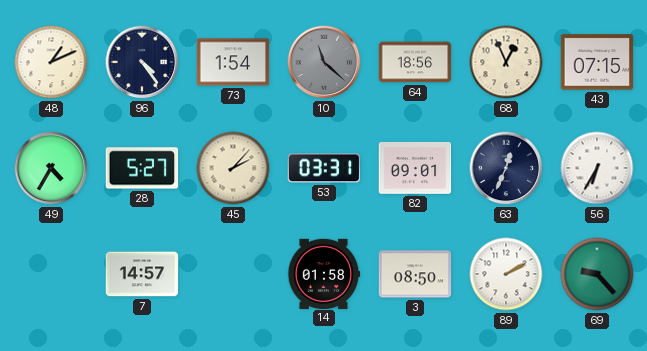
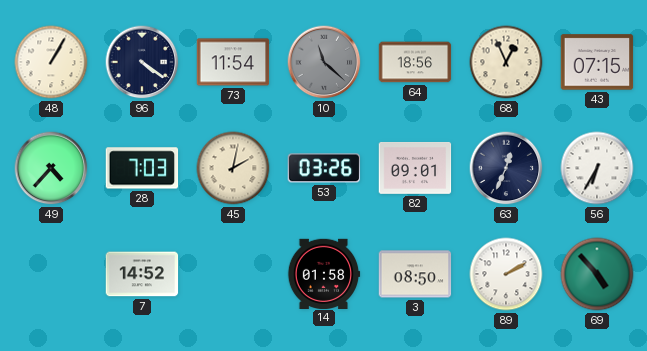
48: 1:11 -> 1:05
96: 4:24 -> 4:21
73: 1:54 -> 11:54
49: 4:35 -> 4:37
28: 5:27 -> 7:03
45: 2:07 -> 2:02
53: 03:31 -> 03:26
7: 14:57 -> 14:52
69: 9:23 -> 4:53
